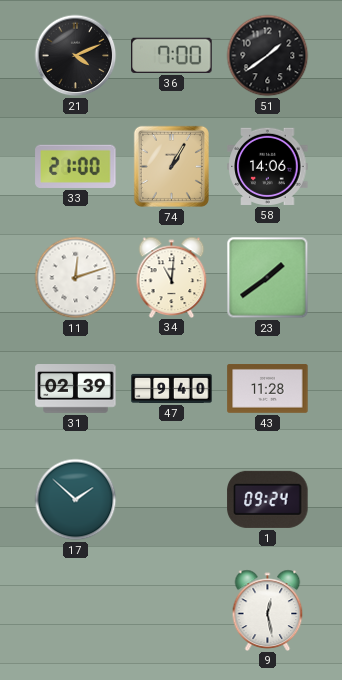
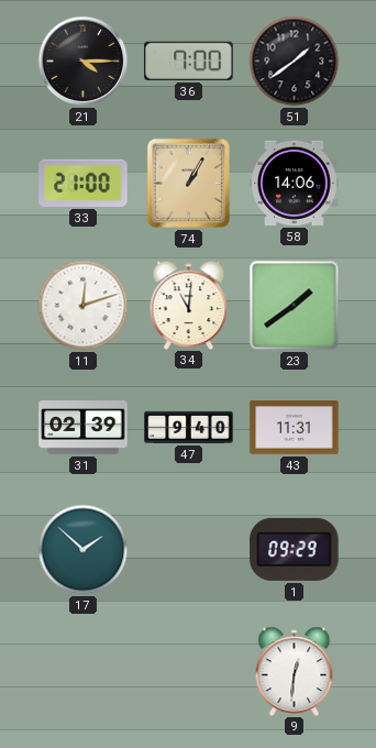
21: 4:11 -> 4:15
43: 11:28 -> 11:31
1: 09:24 -> 09:29
9: 12:28 -> 12:31
